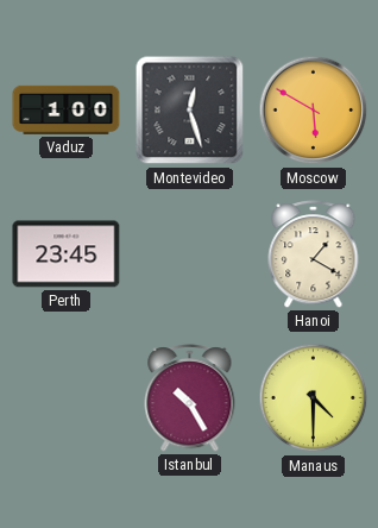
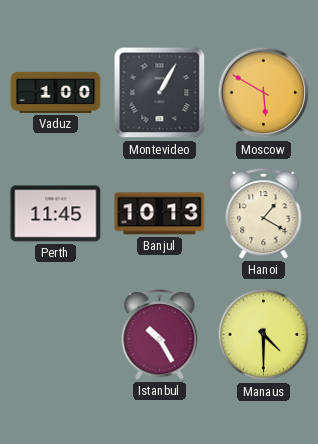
Montevideo: 12:27 -> 1:05
Perth: 23:45 -> 11:45
Banjul: none -> 10:13
